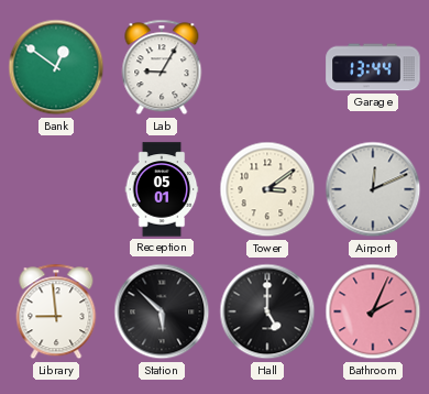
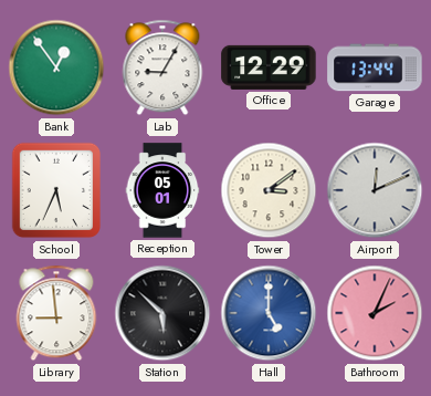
Bank: 12:51 -> 12:54
Office: none -> 12:29
School: none -> 5:34
Hall dial: black -> blue
